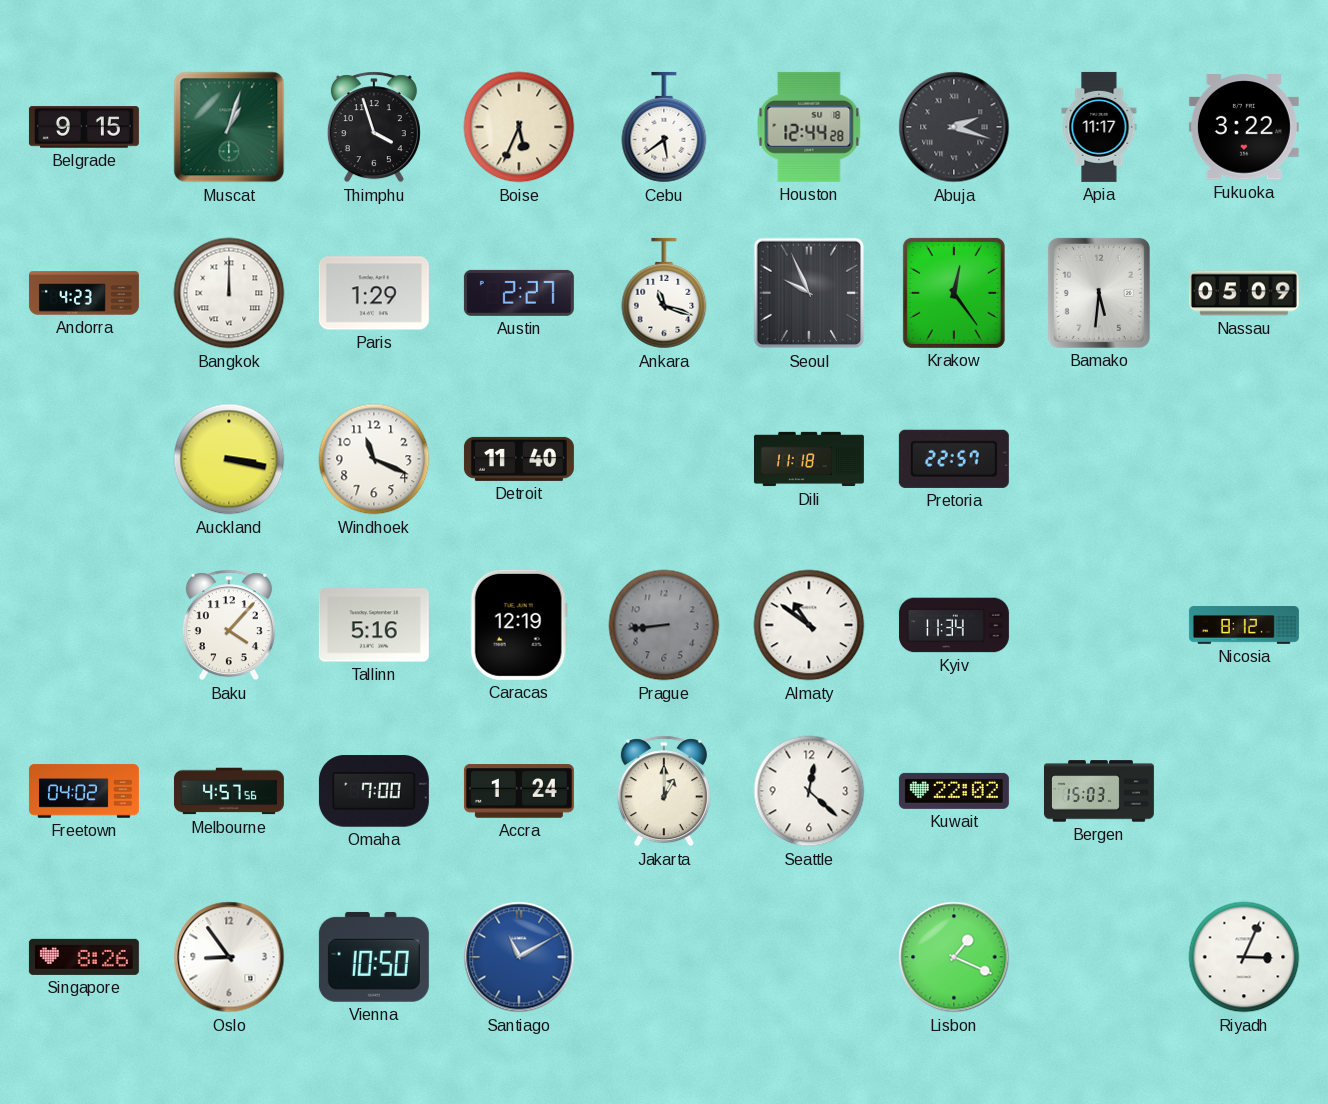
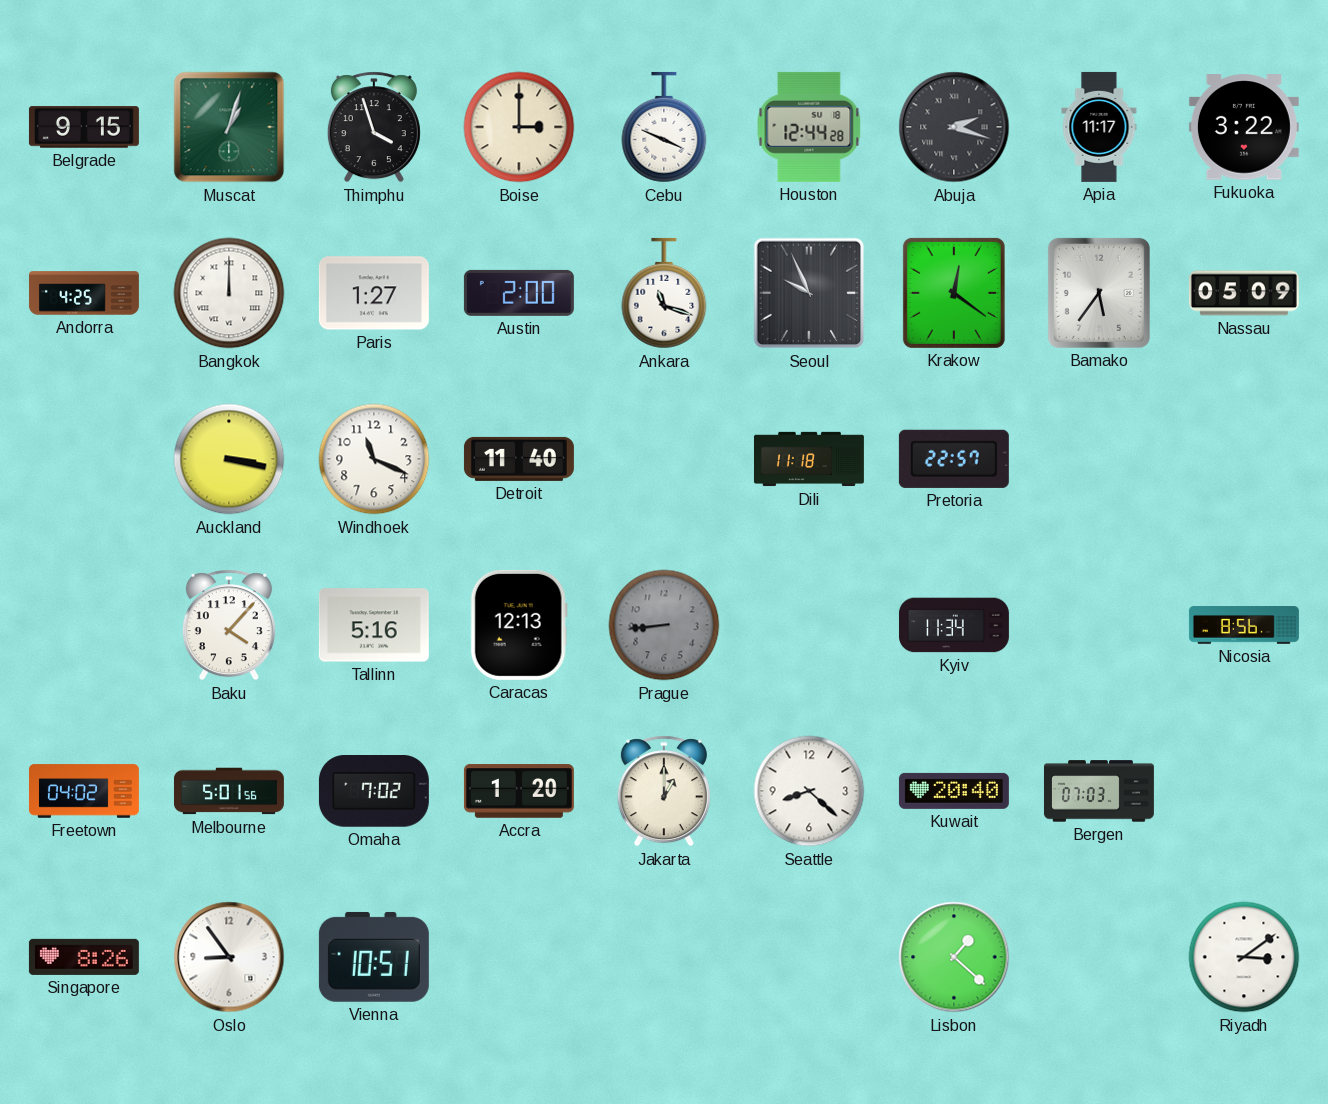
Boise: 5:34 -> 3:00
Cebu: 5:39 -> 3:49
Andorra: 4:23 -> 4:25
Paris: 1:29 -> 1:27
Austin: 2:27 -> 2:00
Krakow: 12:24 -> 12:21
Bamako: 5:31 -> 5:36
Caracas: 12:19 -> 12:13
Almaty: 10:51 -> none
Nicosia: 8:12 -> 8:56
Melbourne: 4:57 -> 5:01
Omaha: 7:00 -> 7:02
Accra: 1:24 -> 1:20
Seattle: 12:22 -> 8:22
Kuwait: 22:02 -> 20:40
Bergen: 15:03 -> 07:03
Vienna: 10:50 -> 10:51
Santiago: 11:10 -> none
Lisbon: 1:19 -> 1:22
Riyadh: 3:04 -> 3:09
